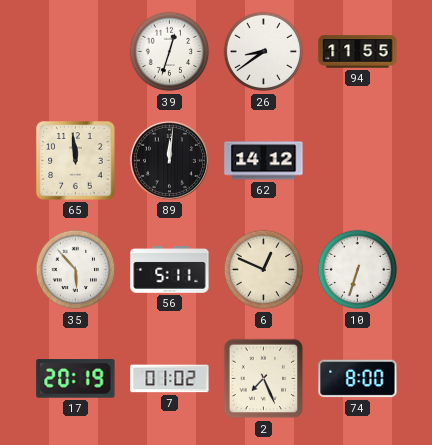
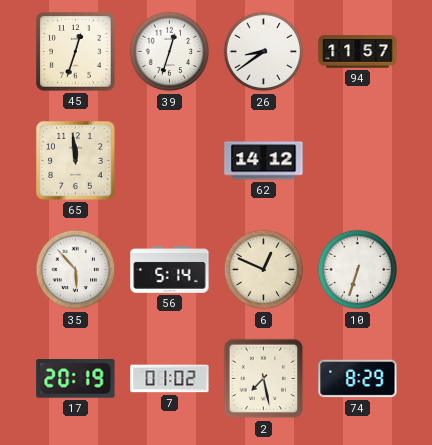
45: none -> 12:33
94: 11:55 -> 11:57
89: 12:01 -> none
56: 5:11 -> 5:14
2: 7:26 -> 7:28
74: 8:00 -> 8:29
